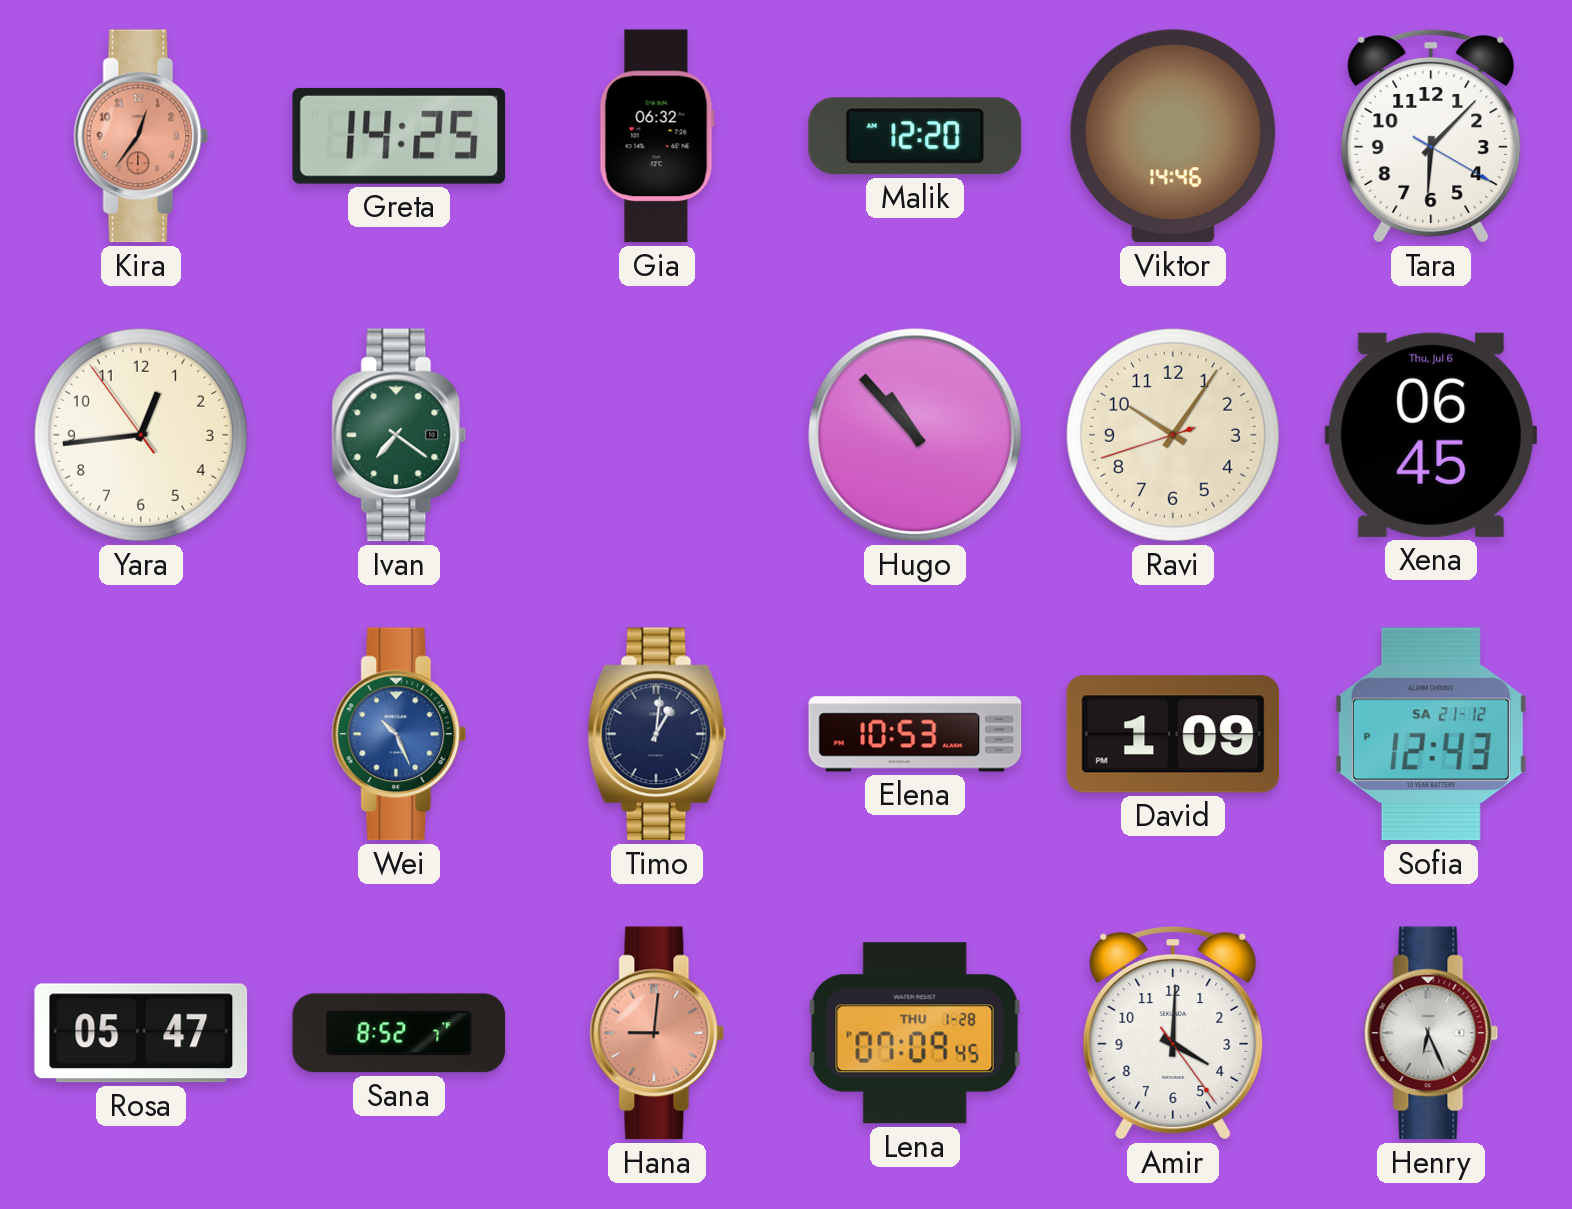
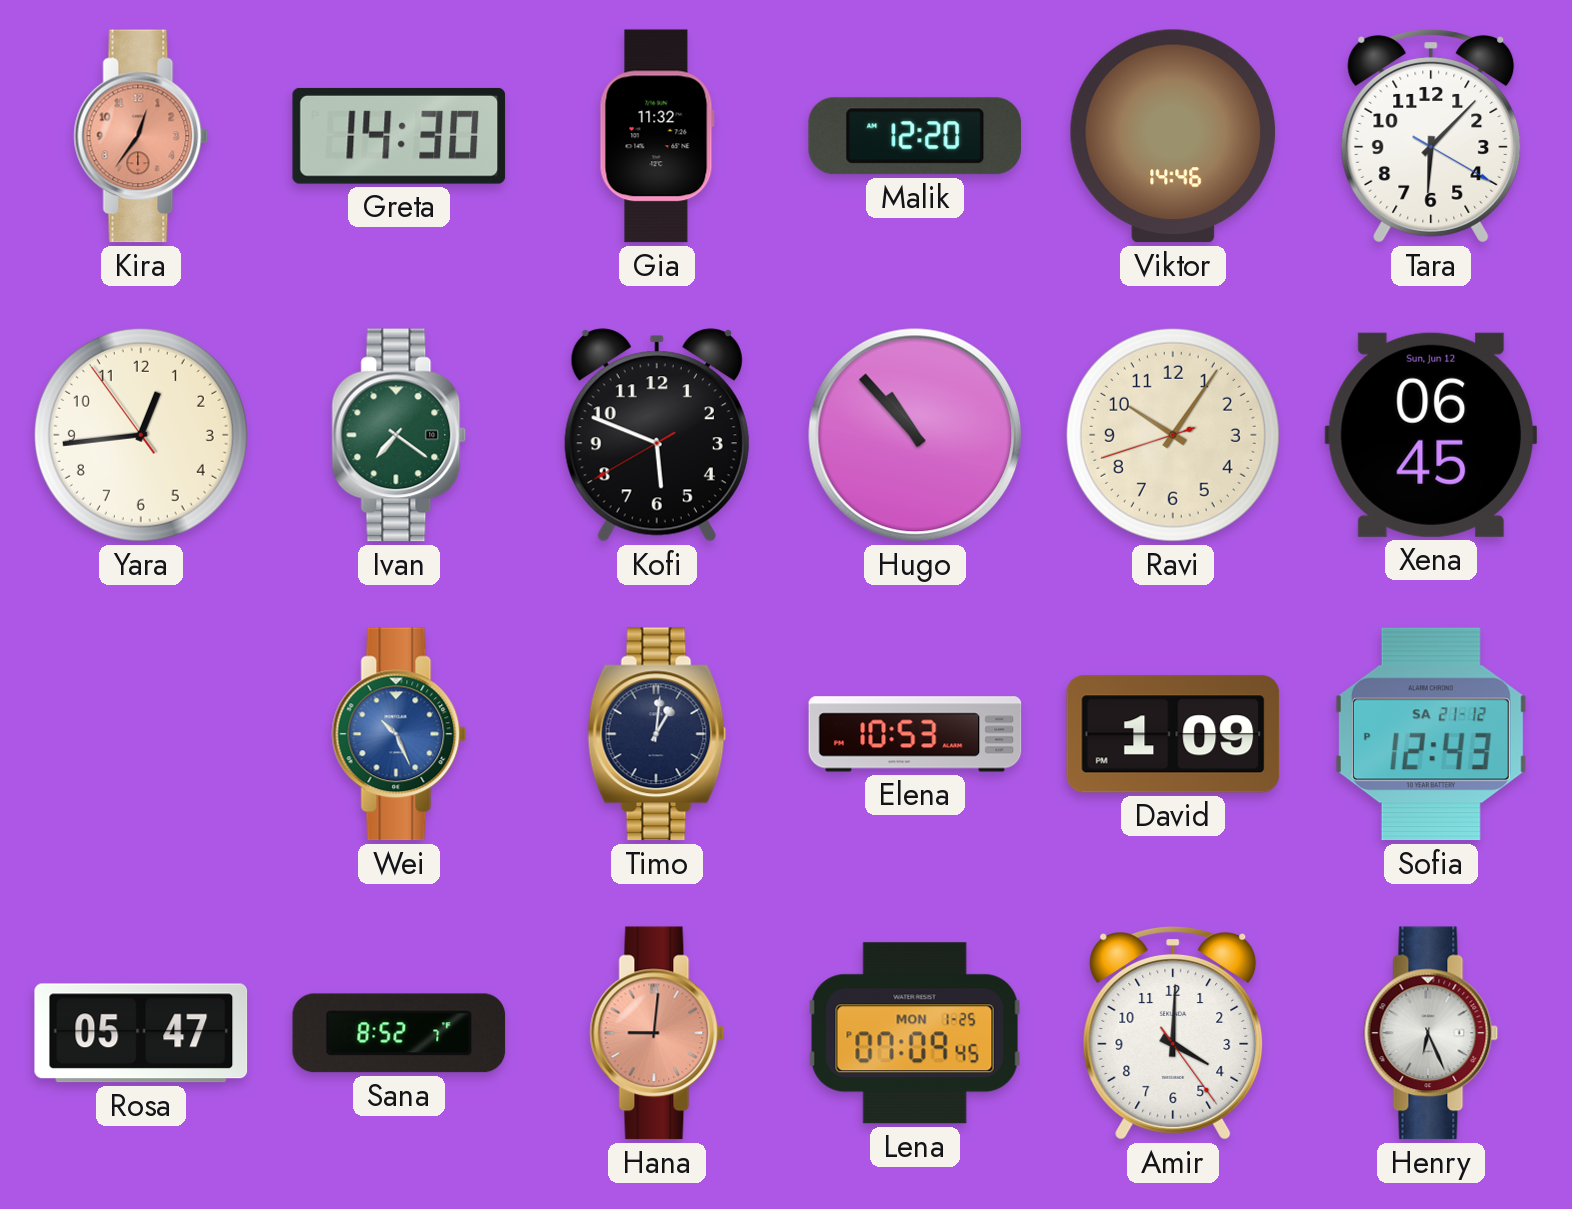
Greta: 14:25 -> 14:30
Gia: 06:32 -> 11:32
Kofi: none -> 5:48
Xena date: Thu, Jul 6 -> Sun, Jun 12
Lena date: THU 1-28 -> MON 1-25
